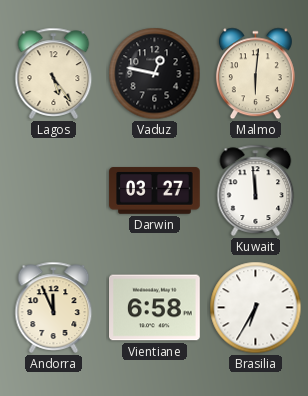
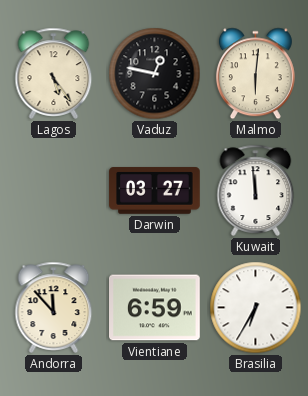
Andorra: 11:56 -> 11:53
Vientiane: 6:58 -> 6:59
